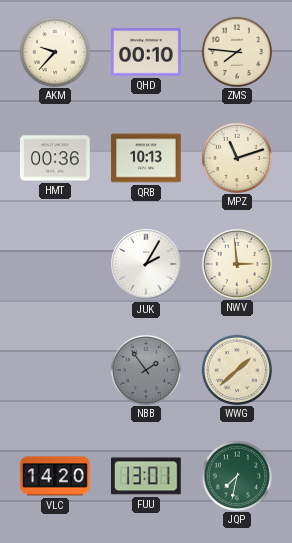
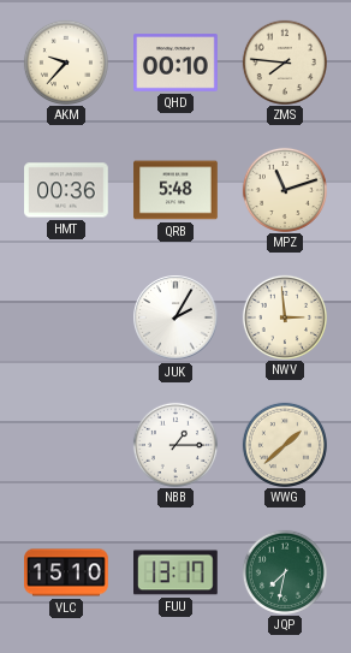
QRB: 10:13 -> 5:48
NBB: 1:54 -> 1:15
NBB dial: grey -> white
VLC: 14:20 -> 15:10
FUU: 13:01 -> 13:17
